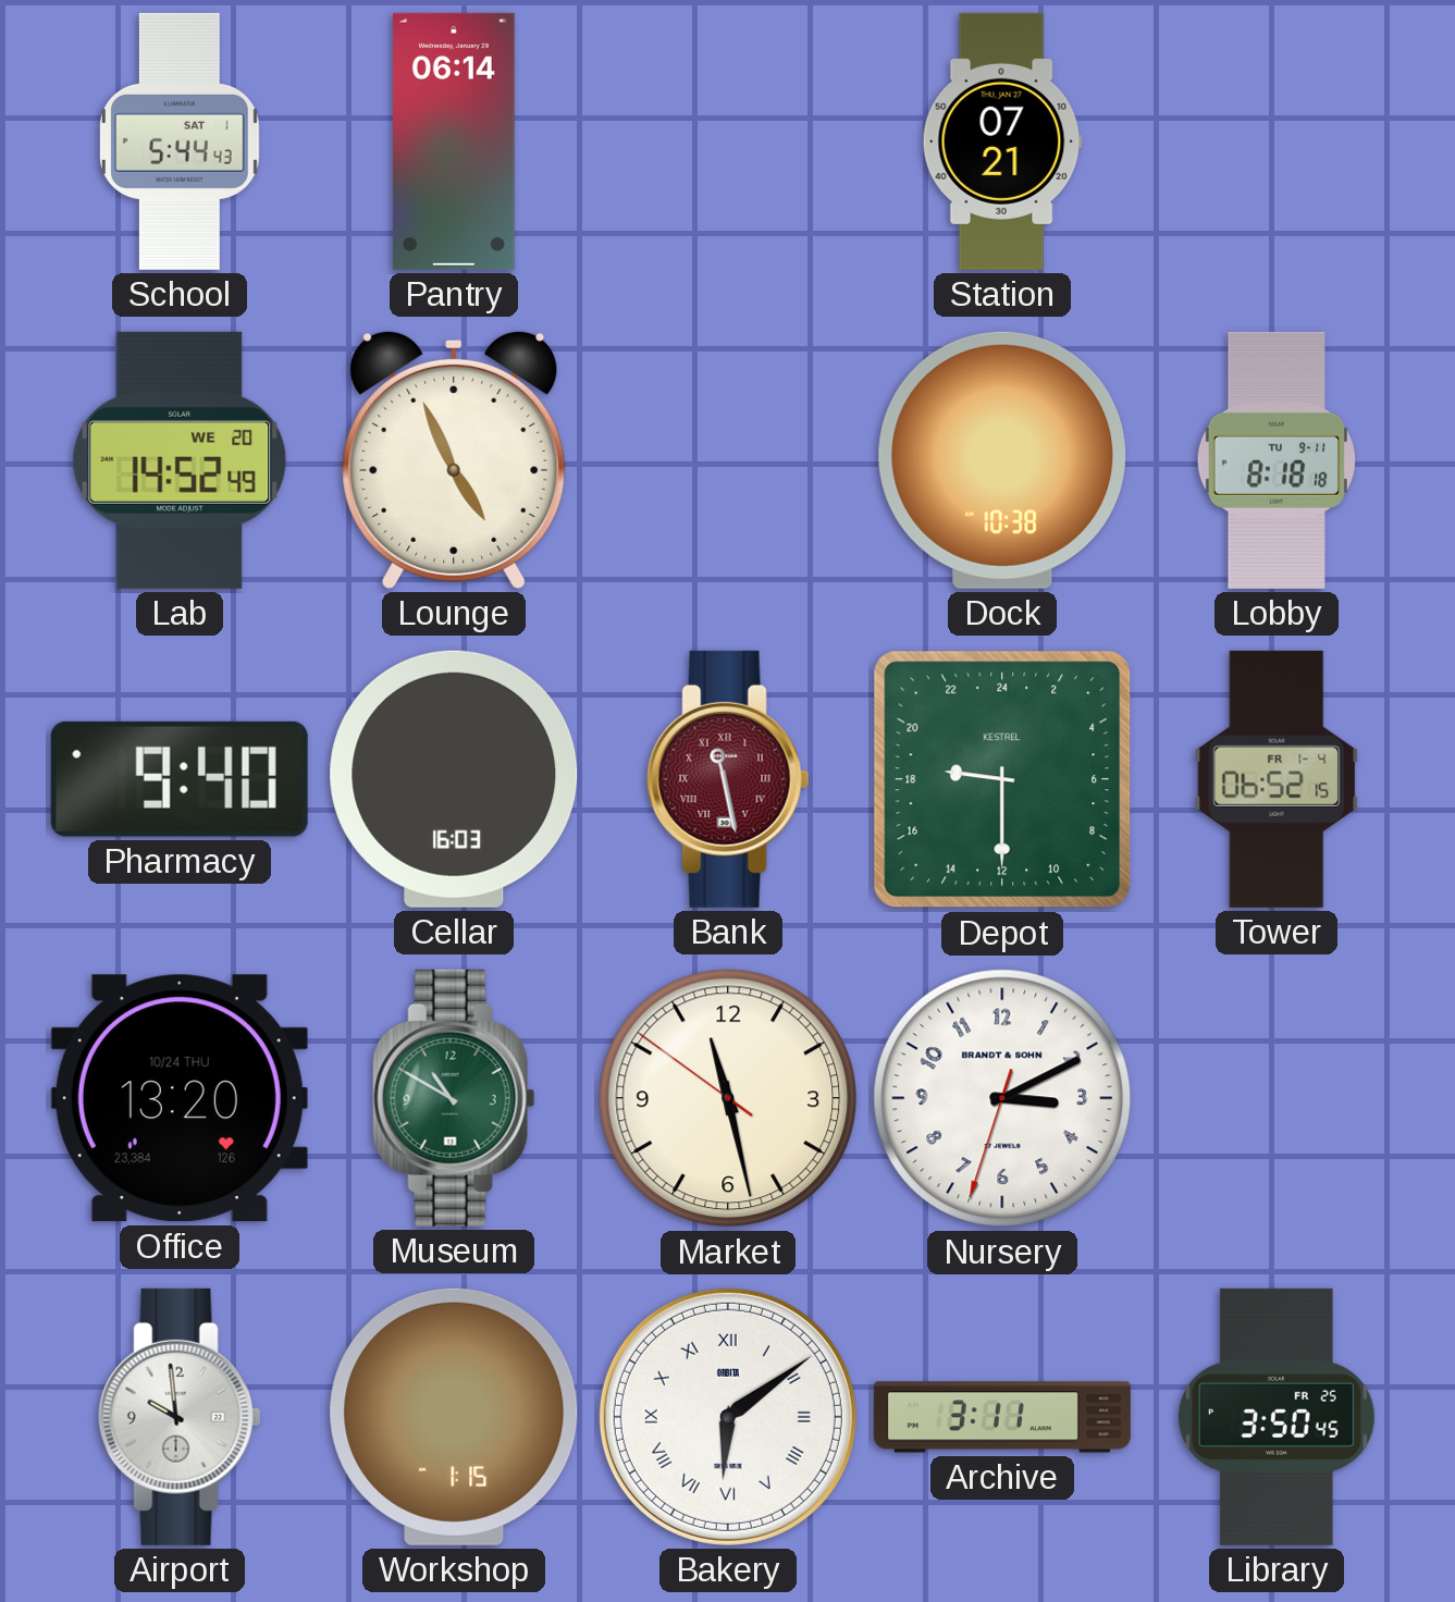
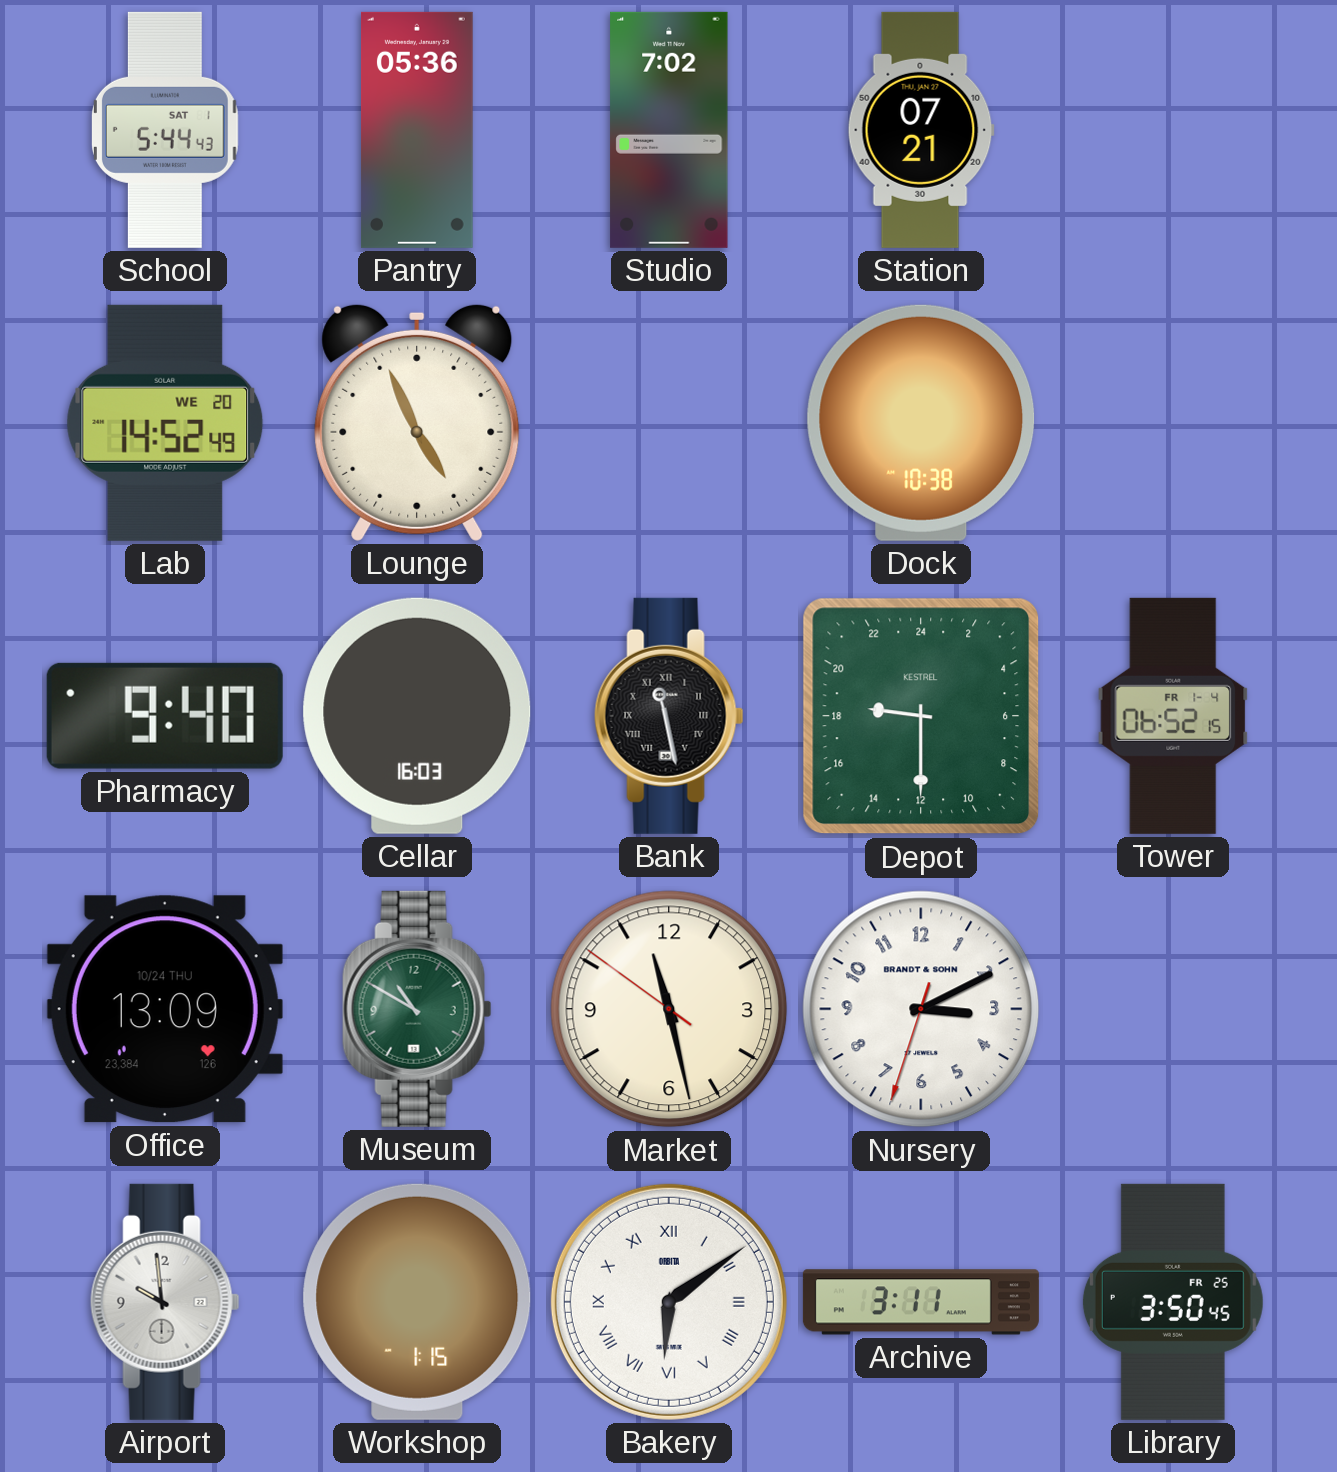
Pantry: 06:14 -> 05:36
Studio: none -> 7:02
Lobby: 8:18 -> none
Bank dial: burgundy -> black
Office: 13:20 -> 13:09
